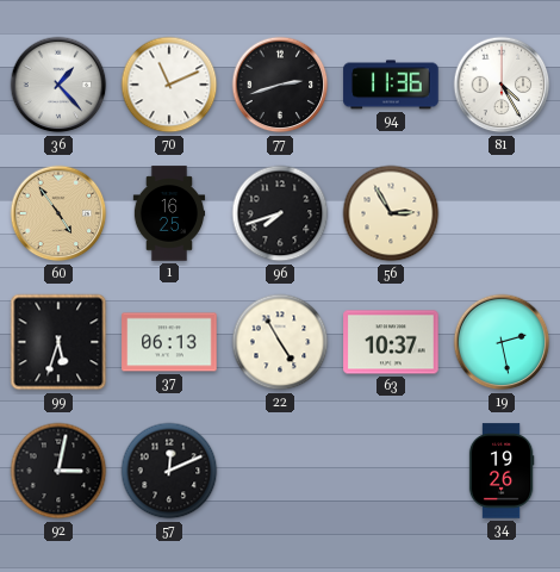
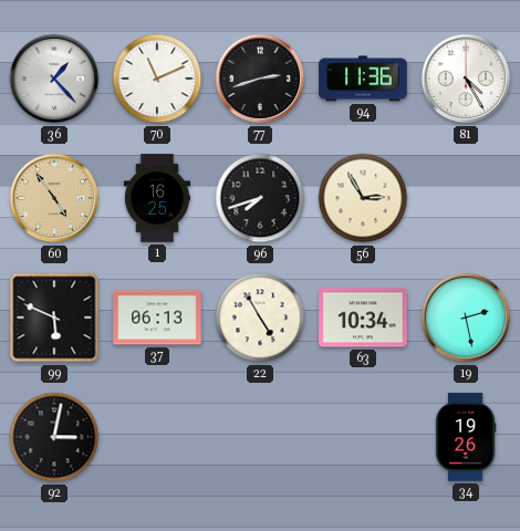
99: 5:33 -> 5:49
63: 10:37 -> 10:34
57: 12:11 -> none
